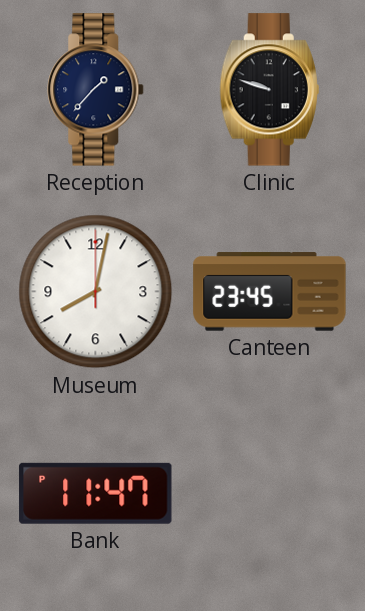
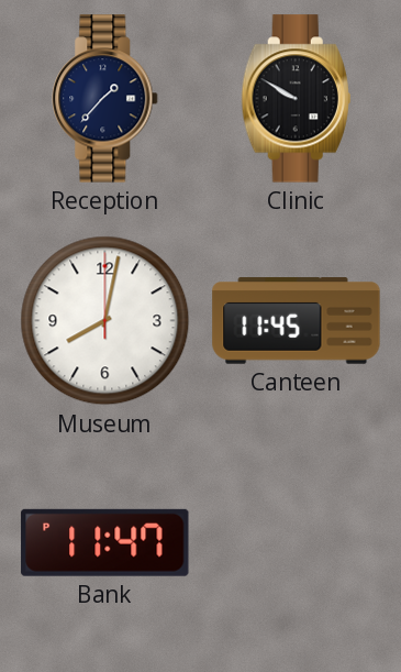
Clinic: 9:48 -> 9:50
Canteen: 23:45 -> 11:45
